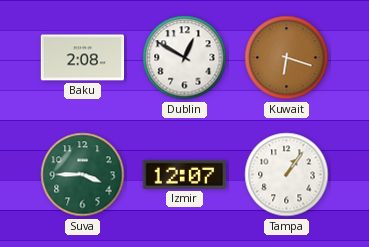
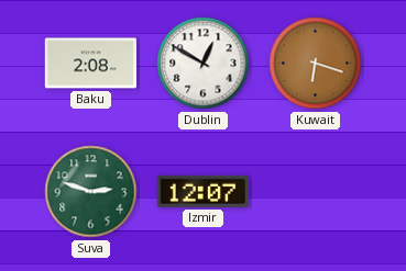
Suva: 3:45 -> 2:48
Tampa: 1:06 -> none
